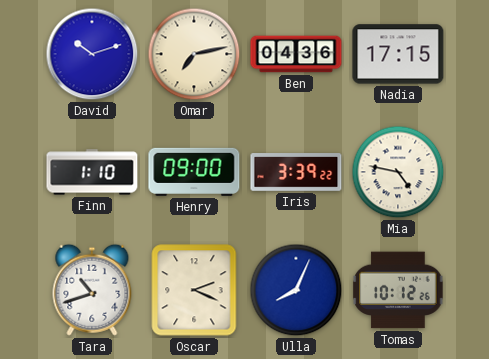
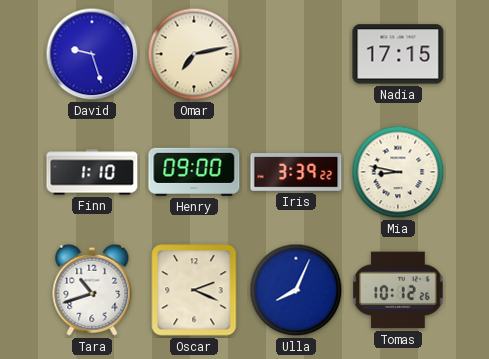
David: 10:12 -> 9:27
Ben: 04:36 -> none
Mia: 4:47 -> 8:47
